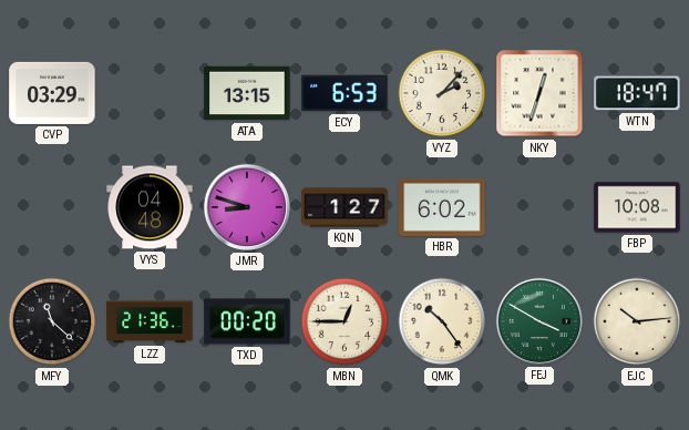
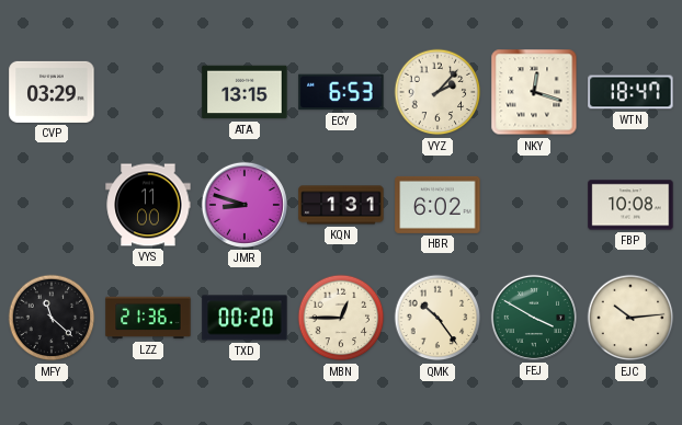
NKY: 12:33 -> 12:18
VYS: 04:48 -> 11:00
KQN: 1:27 -> 1:31
